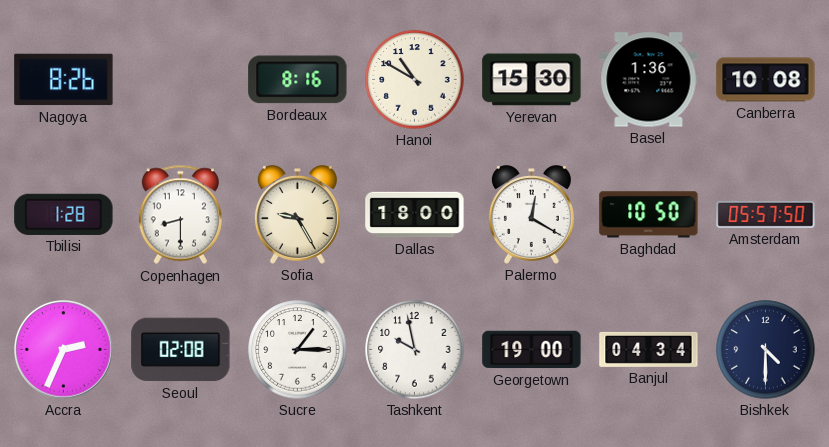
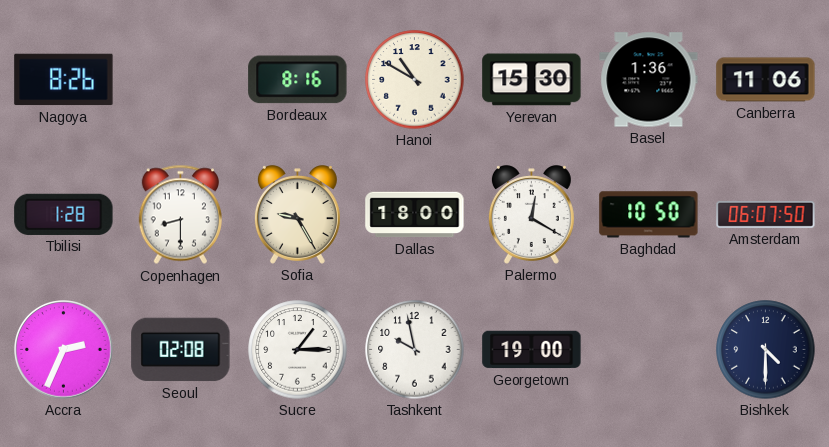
Canberra: 10:08 -> 11:06
Amsterdam: 05:57 -> 06:07
Banjul: 04:34 -> none
